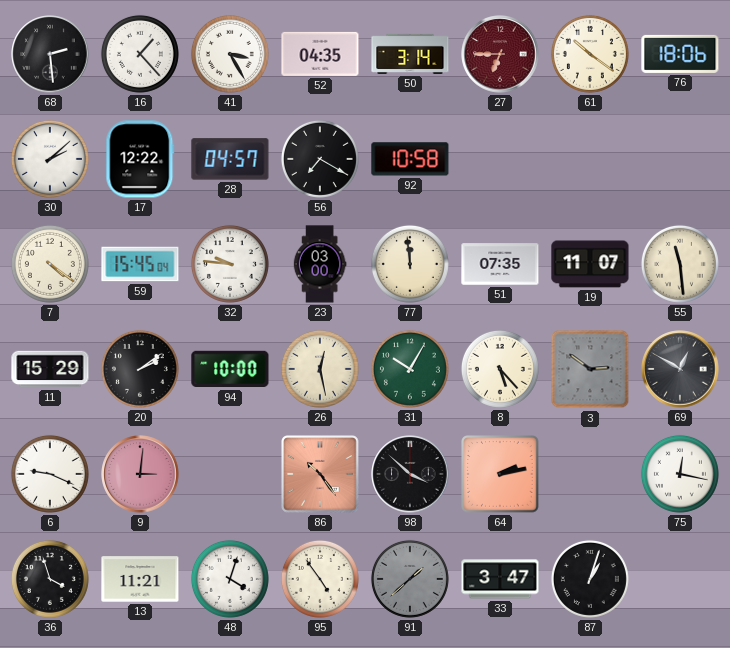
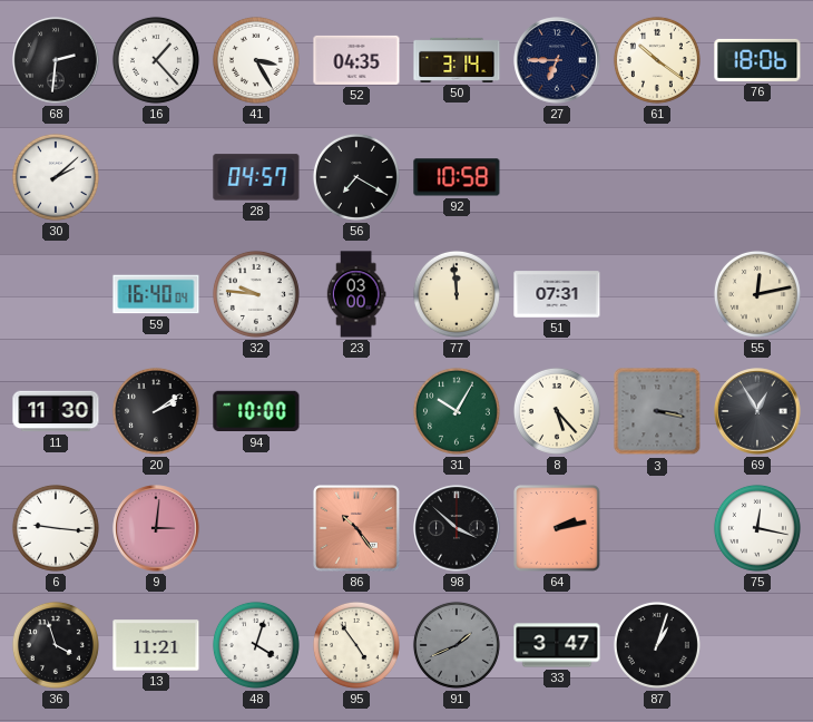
68: 2:29 -> 2:31
27 dial: burgundy -> navy
17: 12:22 -> none
7: 4:21 -> none
59: 15:45 -> 16:40
51: 07:35 -> 07:31
19: 11:07 -> none
55: 11:29 -> 12:13
11: 15:29 -> 11:30
26: 12:28 -> none
3: 2:51 -> 3:17
69: 12:50 -> 12:55
6: 9:19 -> 9:16
91: 1:38 -> 1:41
